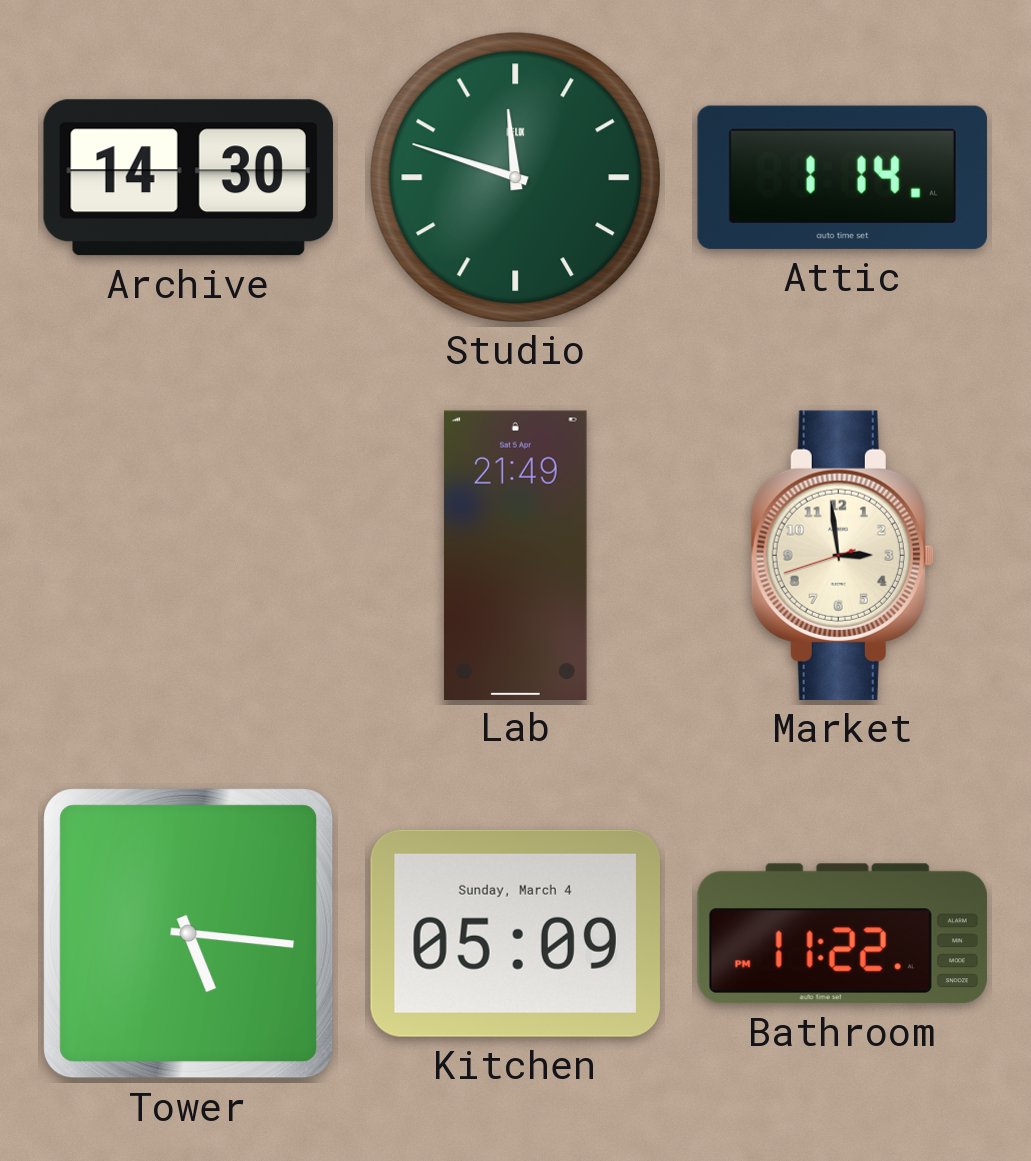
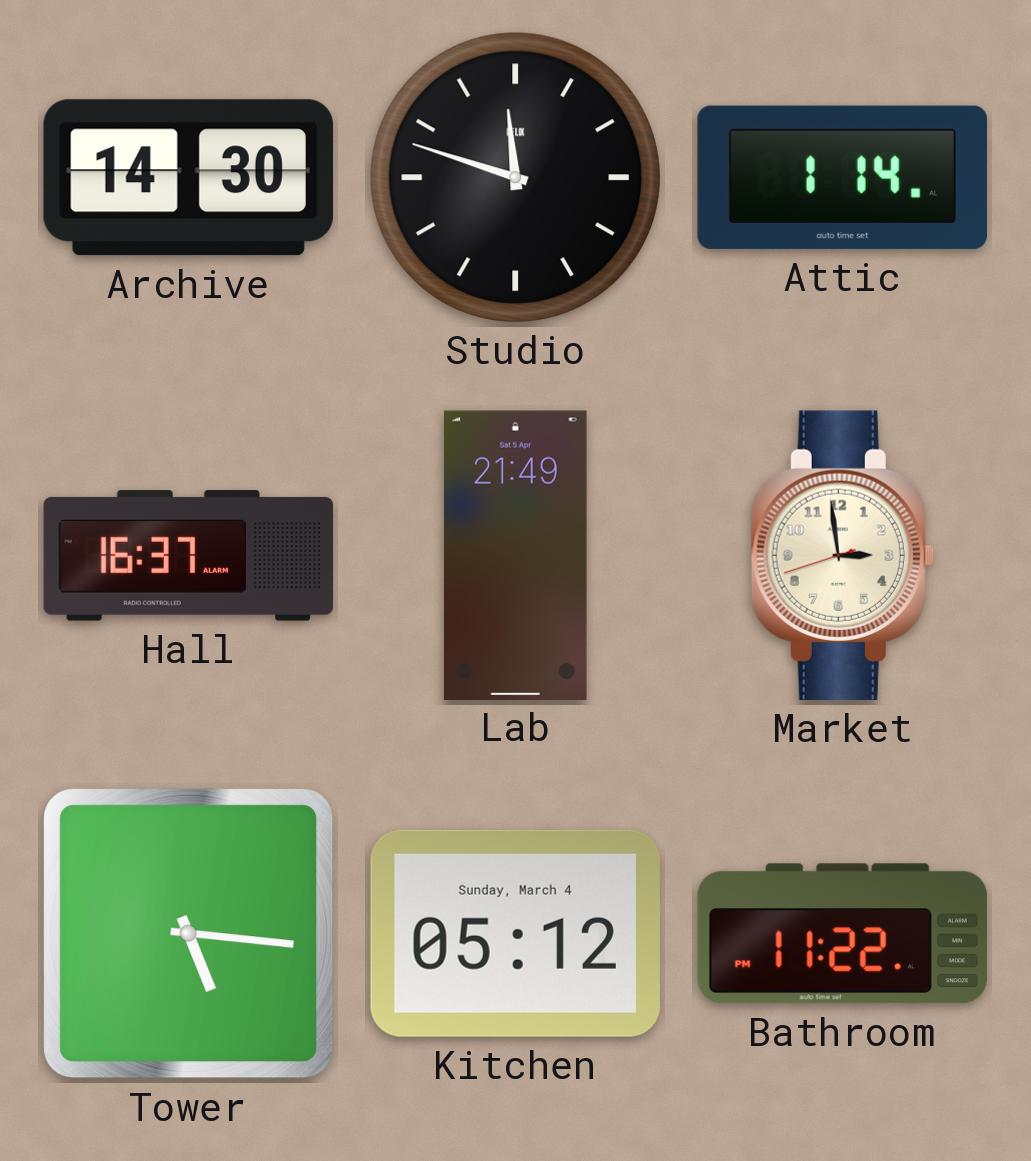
Studio dial: green -> black
Hall: none -> 16:37
Kitchen: 05:09 -> 05:12
